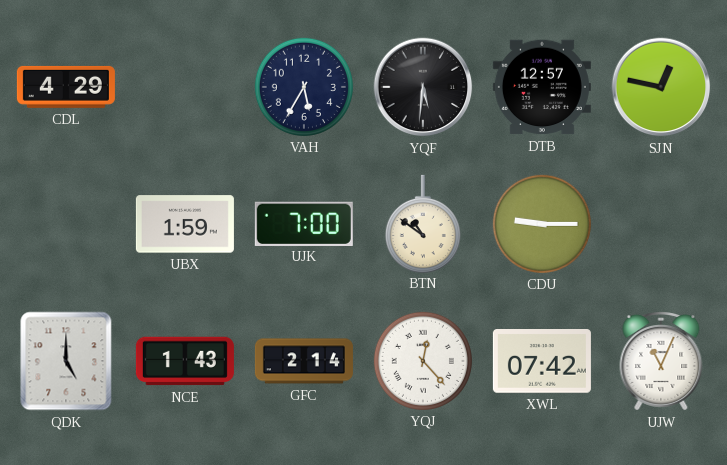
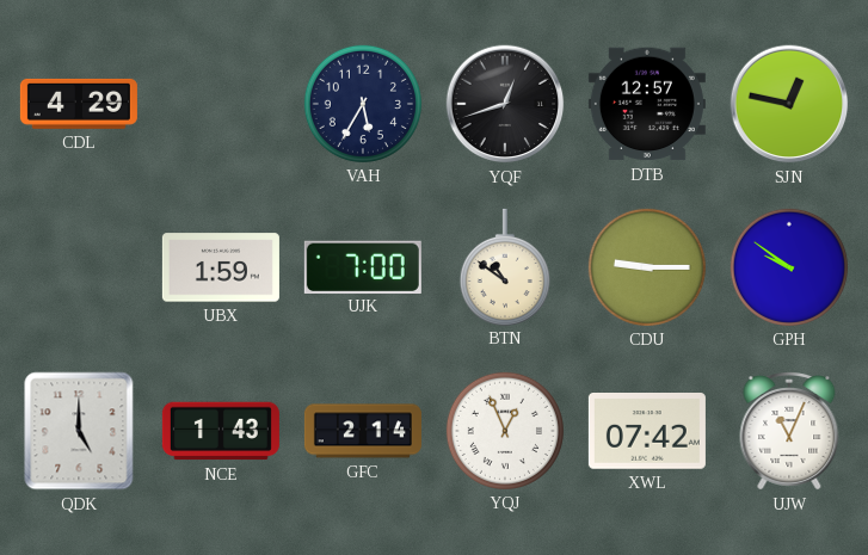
YQF: 5:31 -> 12:42
GPH: none -> 9:51
YQJ: 12:23 -> 12:56
